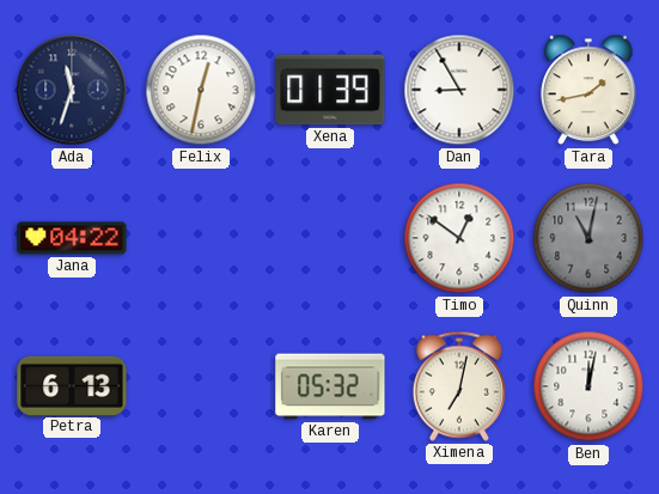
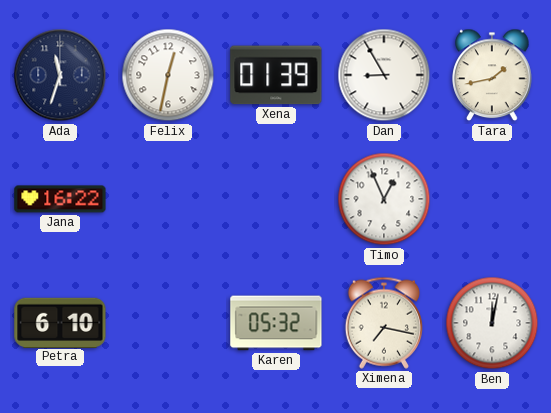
Jana: 04:22 -> 16:22
Timo: 12:51 -> 12:56
Quinn: 11:02 -> none
Petra: 6:13 -> 6:10
Ximena: 7:02 -> 7:17
